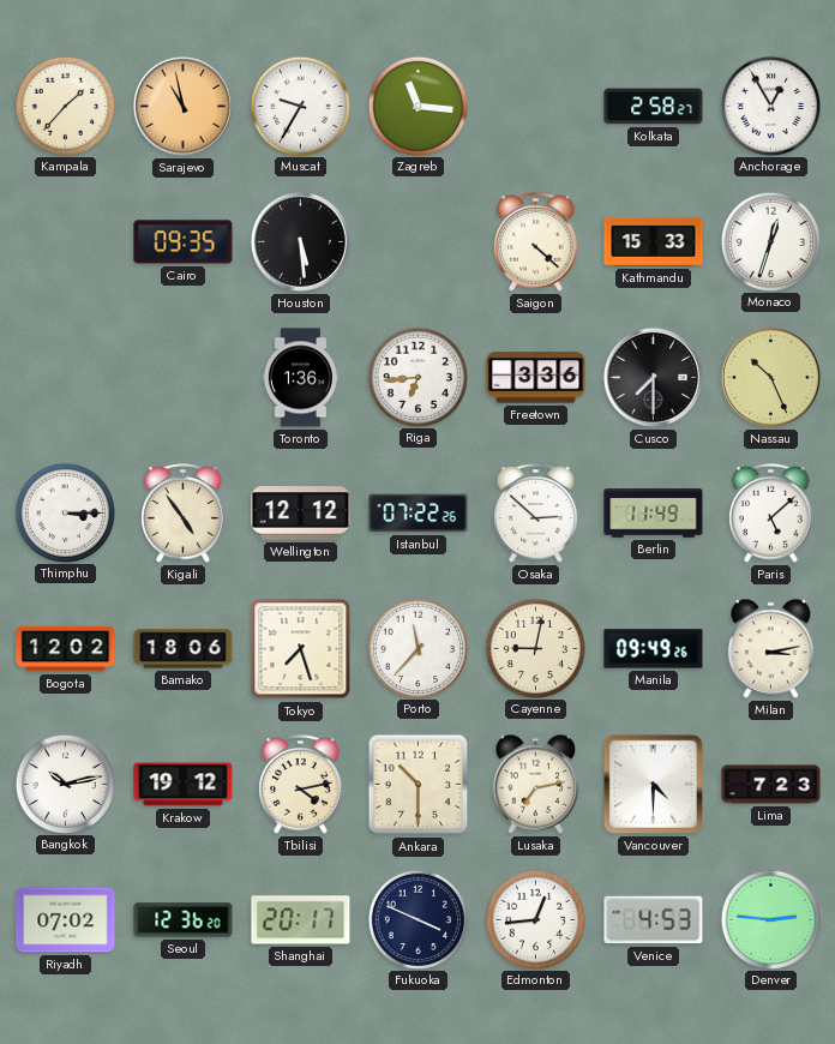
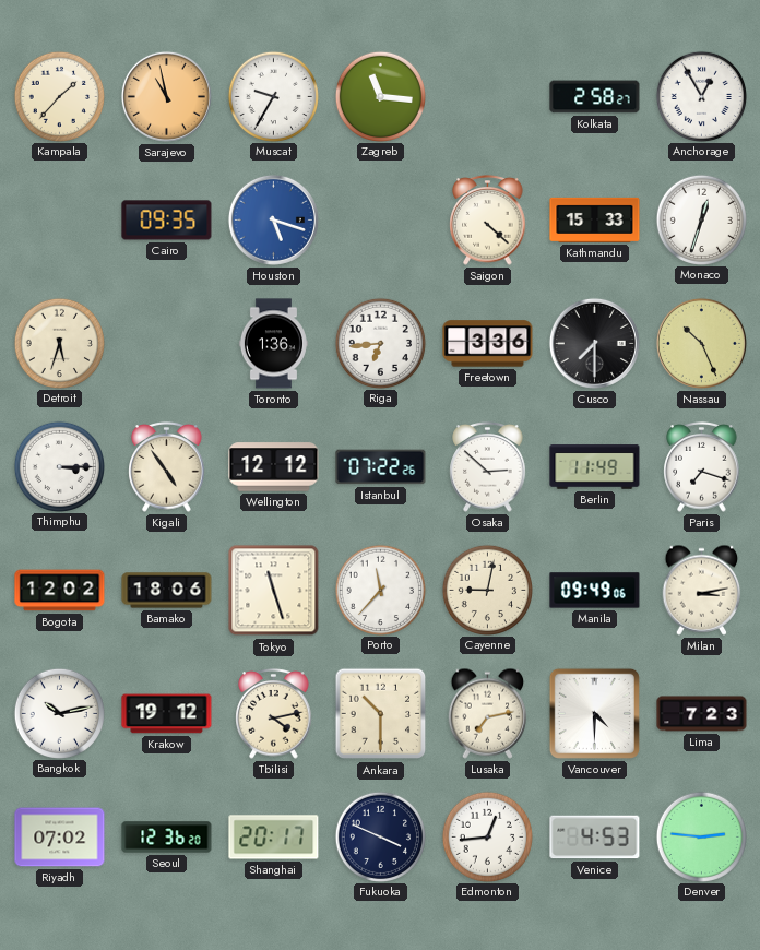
Houston: 5:29 -> 5:18
Houston dial: black -> blue
Detroit: none -> 5:33
Paris: 5:08 -> 7:18
Tokyo: 7:27 -> 11:27
Manila: 09:49:26 -> 09:49:06
